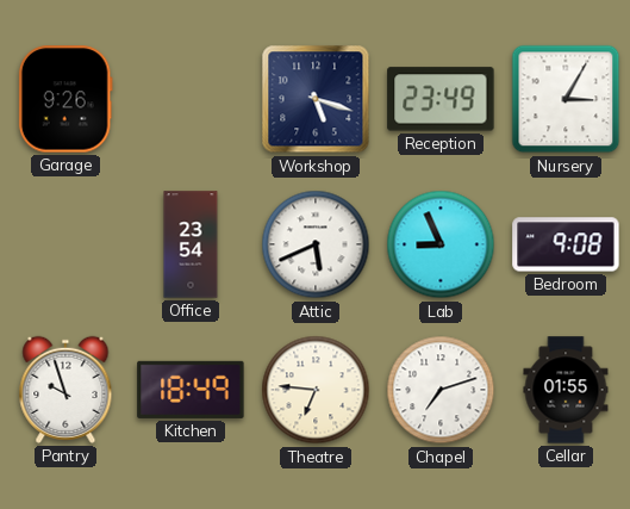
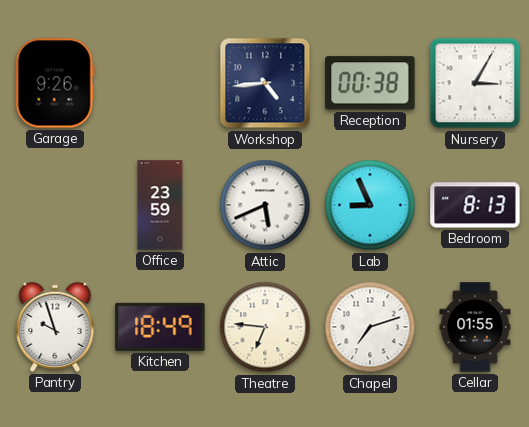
Workshop: 5:18 -> 4:44
Reception: 23:49 -> 00:38
Office: 23:54 -> 23:59
Bedroom: 9:08 -> 8:13
